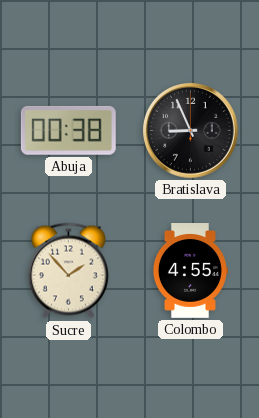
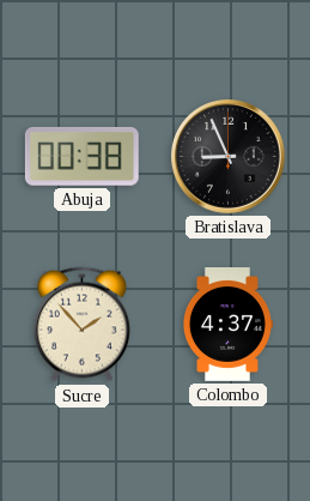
Colombo: 4:55 -> 4:37
